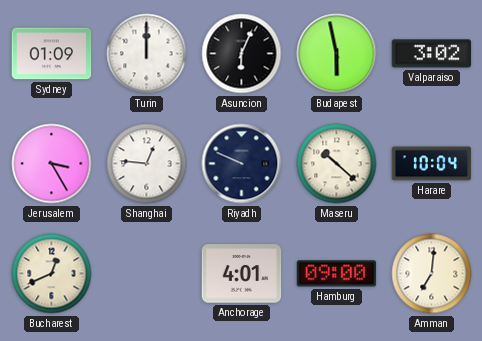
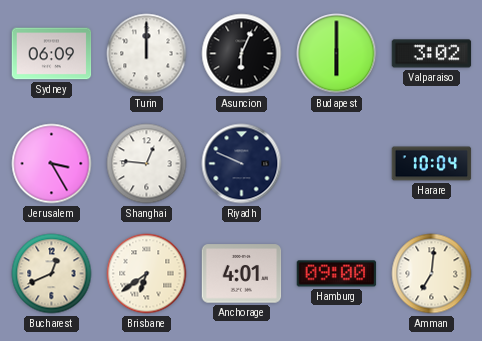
Sydney: 01:09 -> 06:09
Budapest: 5:58 -> 6:00
Maseru: 10:22 -> none
Brisbane: none -> 6:39
